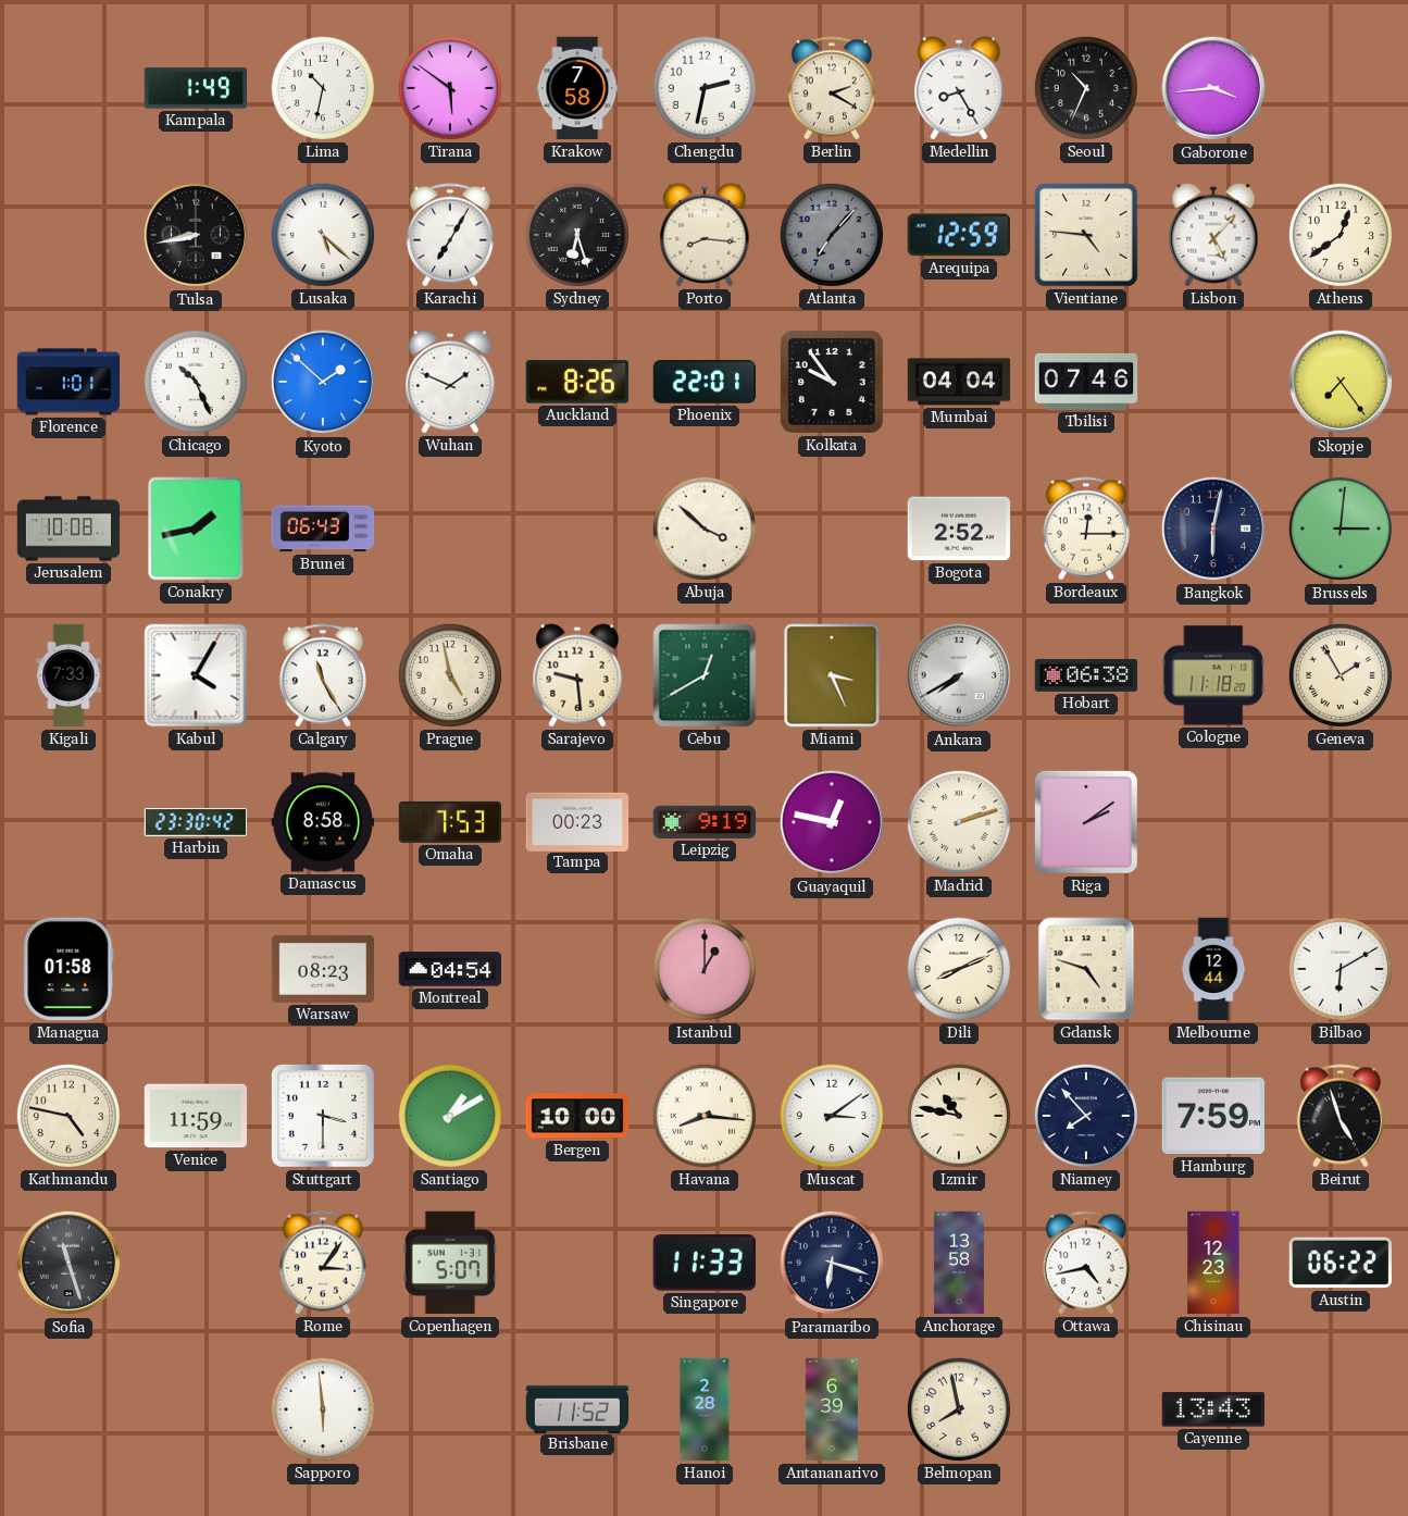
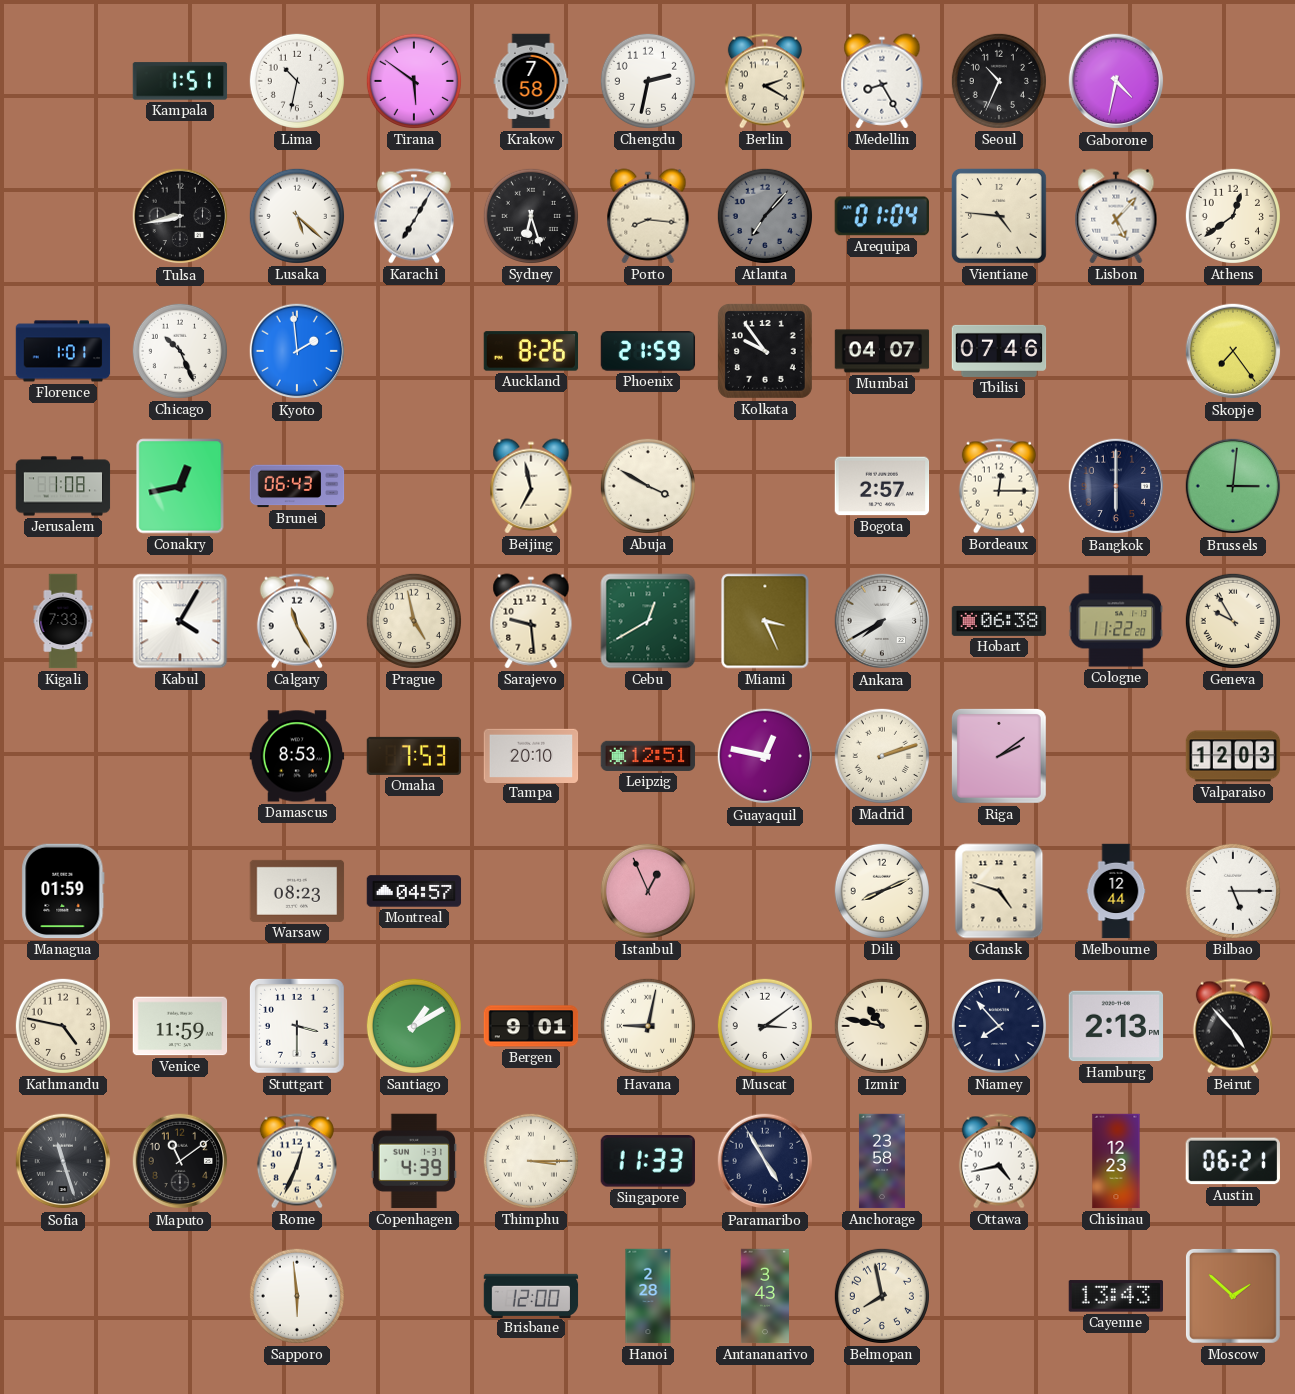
Kampala: 1:49 -> 1:51
Gaborone: 3:44 -> 4:32
Arequipa: 12:59 -> 01:04
Kyoto: 1:52 -> 1:59
Wuhan: 1:49 -> none
Phoenix: 22:01 -> 21:59
Mumbai: 04:04 -> 04:07
Jerusalem: 10:08 -> 1:08
Conakry: 1:43 -> 12:43
Beijing: none -> 6:58
Abuja: 3:52 -> 3:50
Bogota: 2:52 -> 2:57
Bangkok: 6:02 -> 6:00
Cologne: 11:18 -> 11:22
Geneva: 1:55 -> 9:55
Harbin: 23:30 -> none
Damascus: 8:58 -> 8:53
Tampa: 00:23 -> 20:10
Leipzig: 9:19 -> 12:51
Valparaiso: none -> 12:03
Managua: 01:58 -> 01:59
Montreal: 04:54 -> 04:57
Istanbul: 1:00 -> 12:56
Bilbao: 6:10 -> 5:15
Bergen: 10:00 -> 9:01
Havana: 8:16 -> 9:02
Hamburg: 7:59 -> 2:13
Beirut: 4:57 -> 4:53
Maputo: none -> 11:09
Rome: 3:06 -> 12:34
Copenhagen: 5:07 -> 4:39
Thimphu: none -> 3:15
Paramaribo: 6:18 -> 4:55
Anchorage: 13:58 -> 23:58
Austin: 06:22 -> 06:21
Brisbane: 11:52 -> 12:00
Antananarivo: 6:39 -> 3:43
Moscow: none -> 1:52
